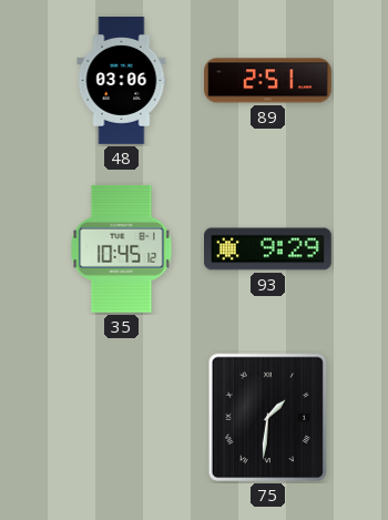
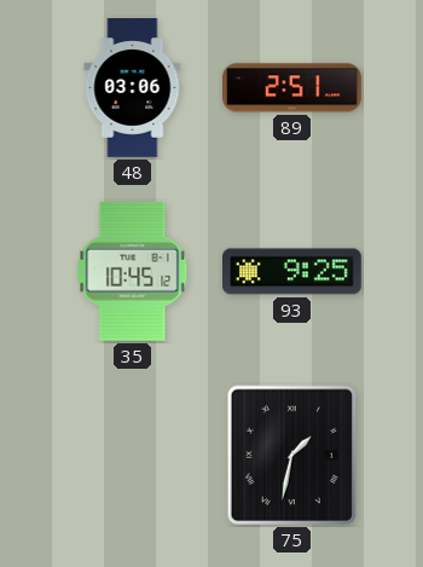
93: 9:29 -> 9:25
75: 1:31 -> 1:32
